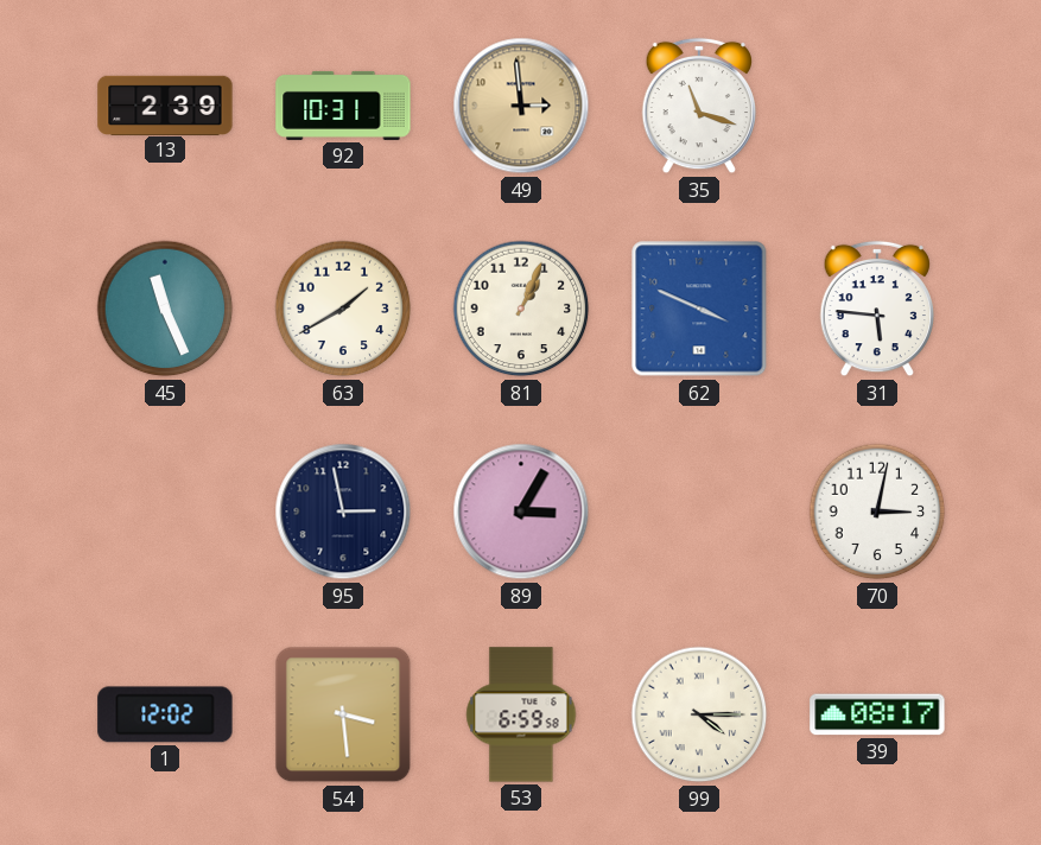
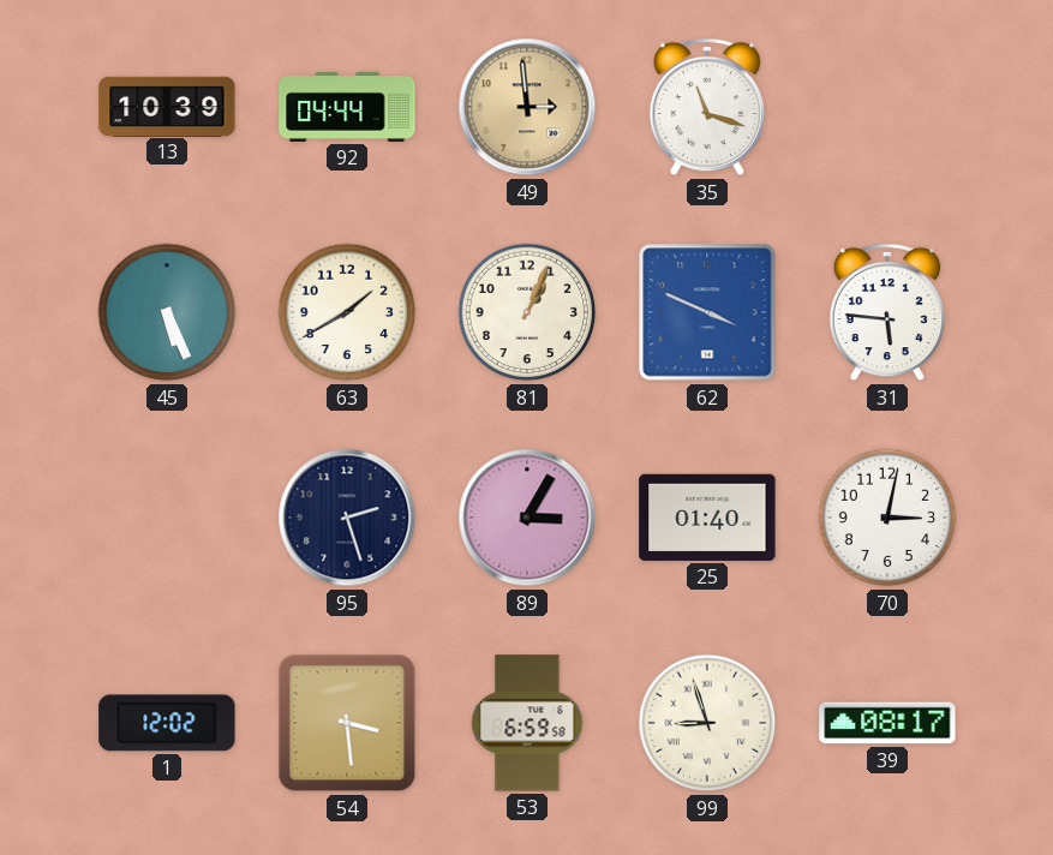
13: 2:39 -> 10:39
92: 10:31 -> 04:44
45: 11:26 -> 5:26
95: 2:58 -> 2:27
25: none -> 01:40
99: 4:15 -> 8:57
